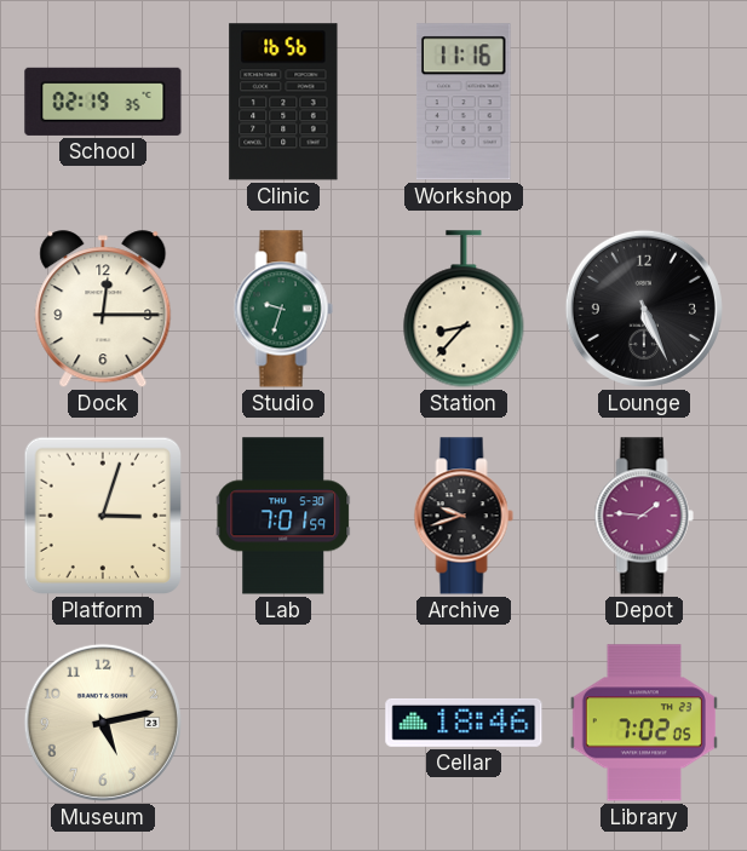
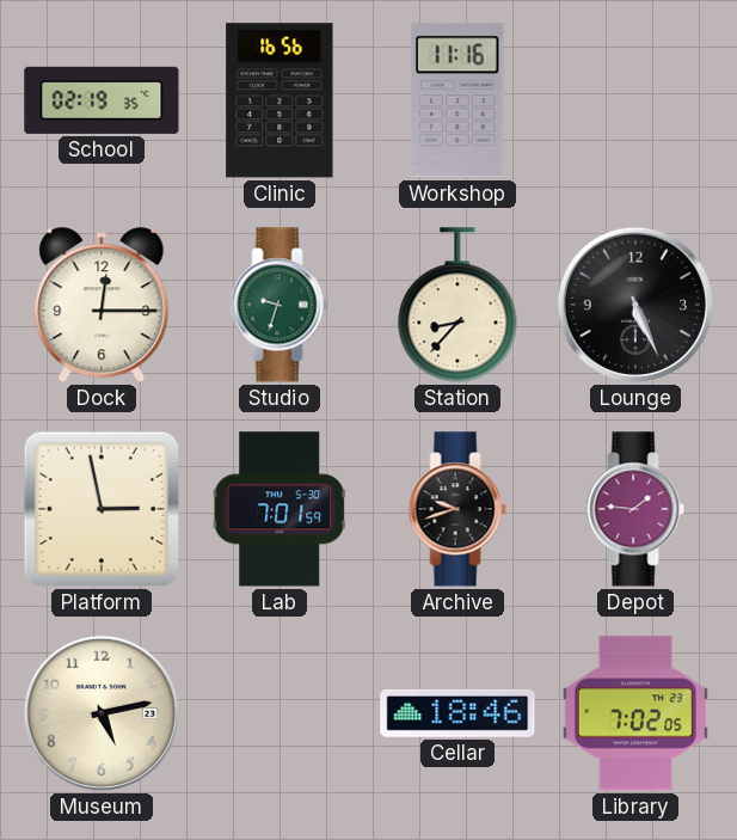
Platform: 3:03 -> 2:58
